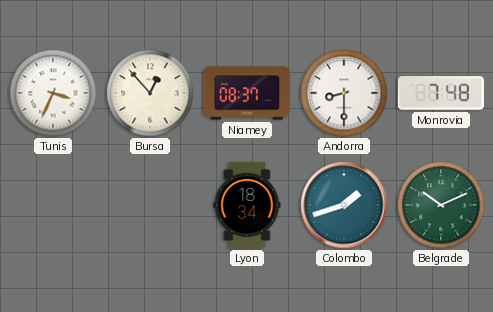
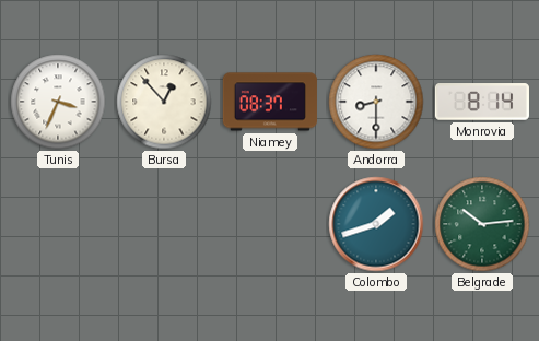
Monrovia: 7:48 -> 8:14
Lyon: 18:34 -> none
Belgrade: 10:11 -> 10:14
